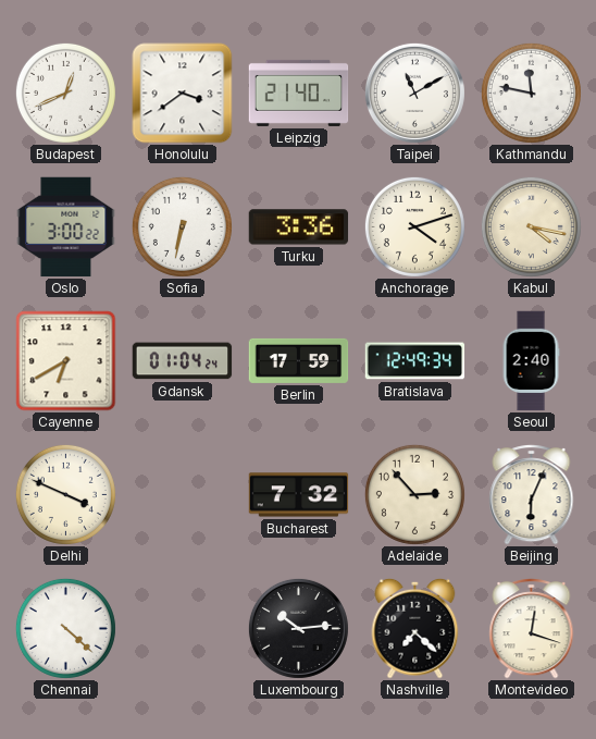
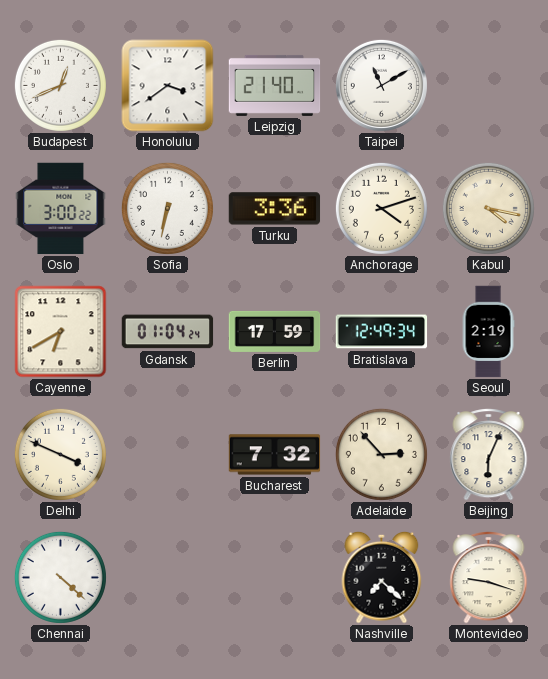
Kathmandu: 11:47 -> none
Seoul: 2:40 -> 2:19
Luxembourg: 10:14 -> none
Montevideo: 12:18 -> 9:18
